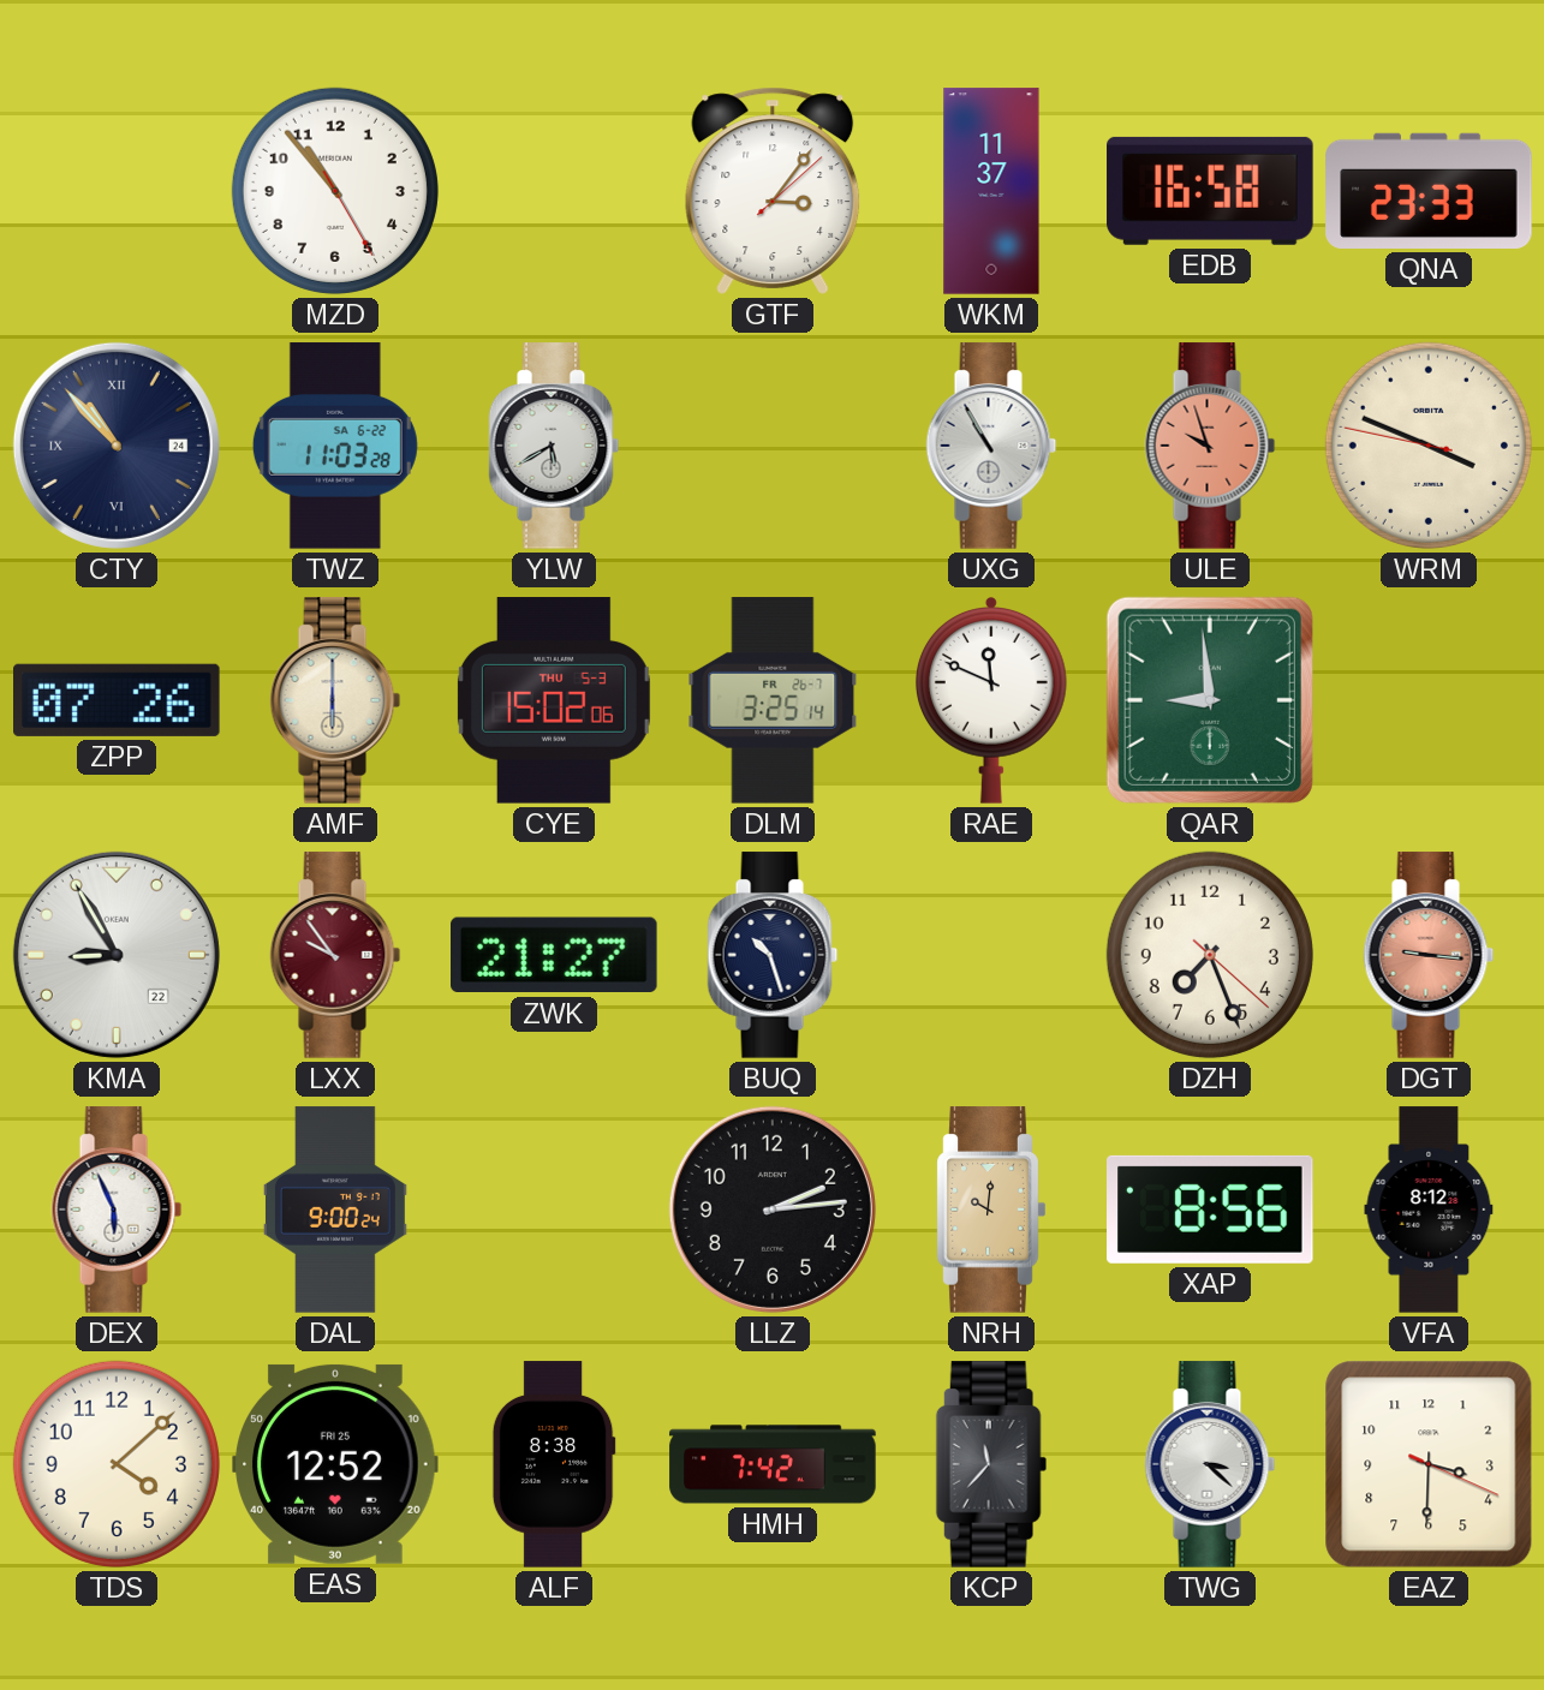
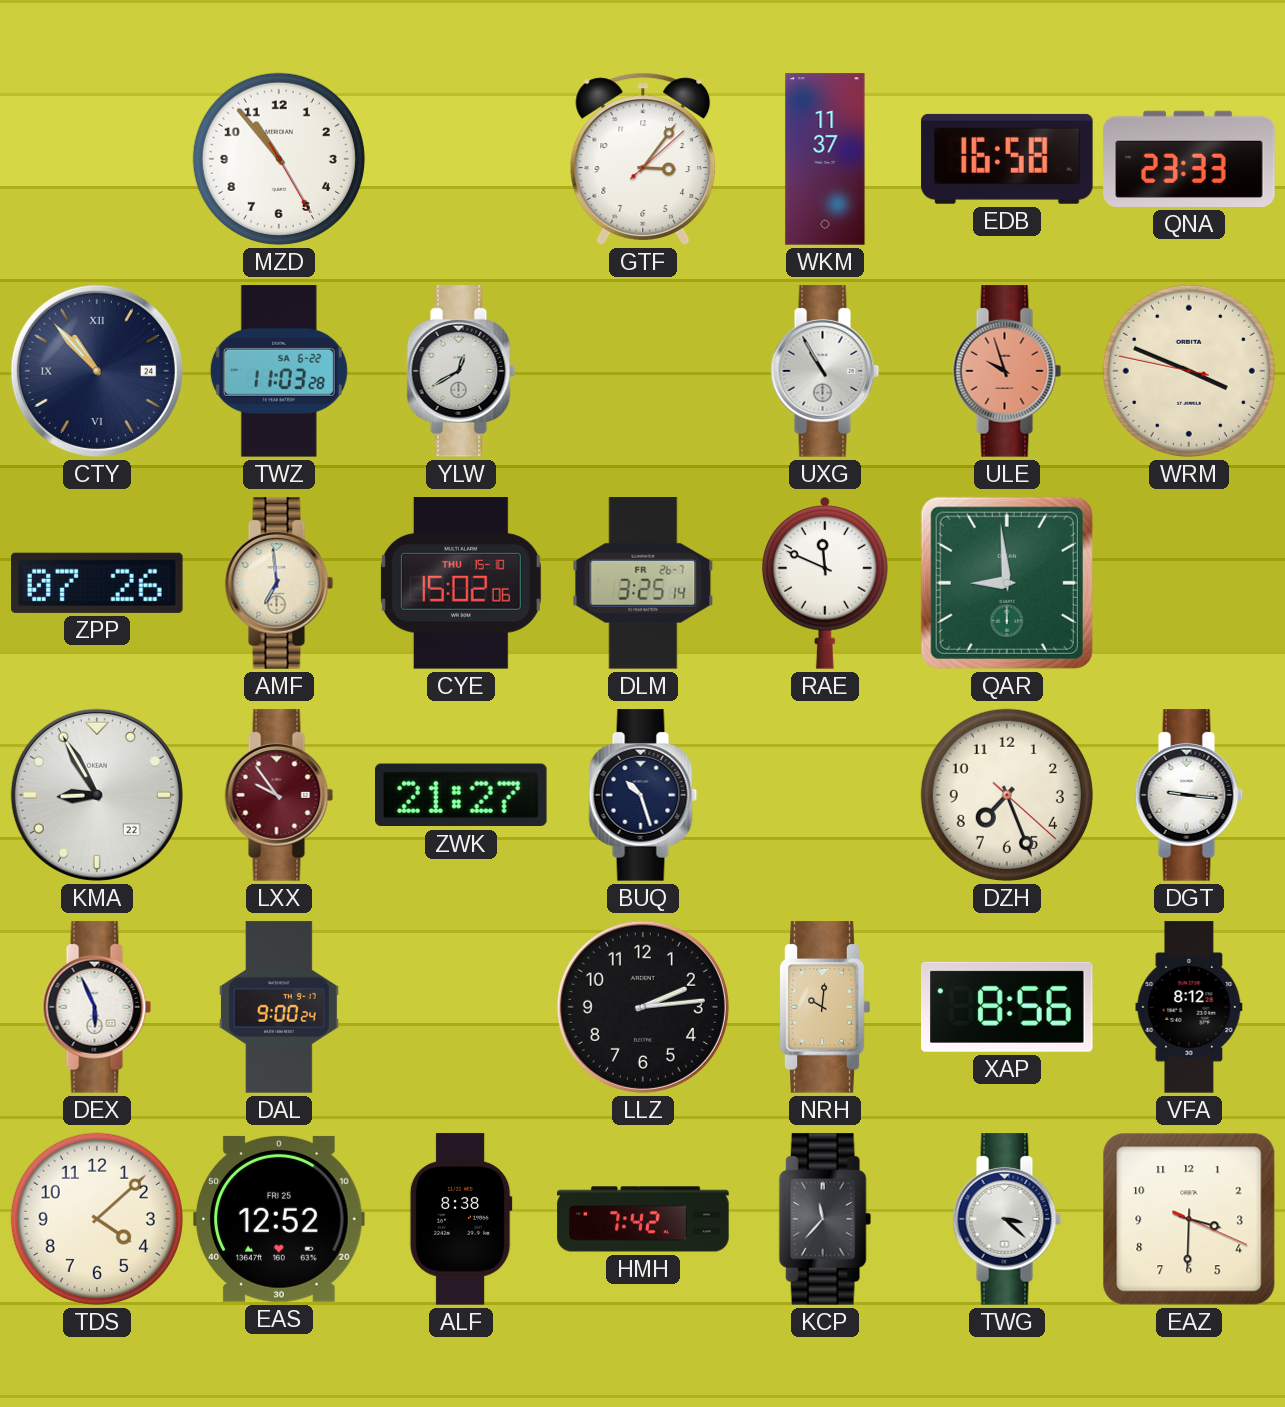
YLW: 5:40 -> 12:40
AMF: 6:00 -> 6:59
CYE date: THU 5-3 -> THU 15-10
DGT dial: salmon -> white
